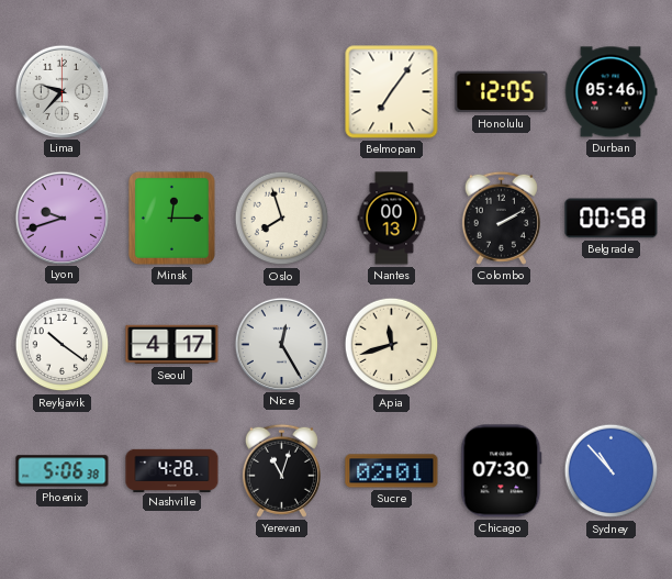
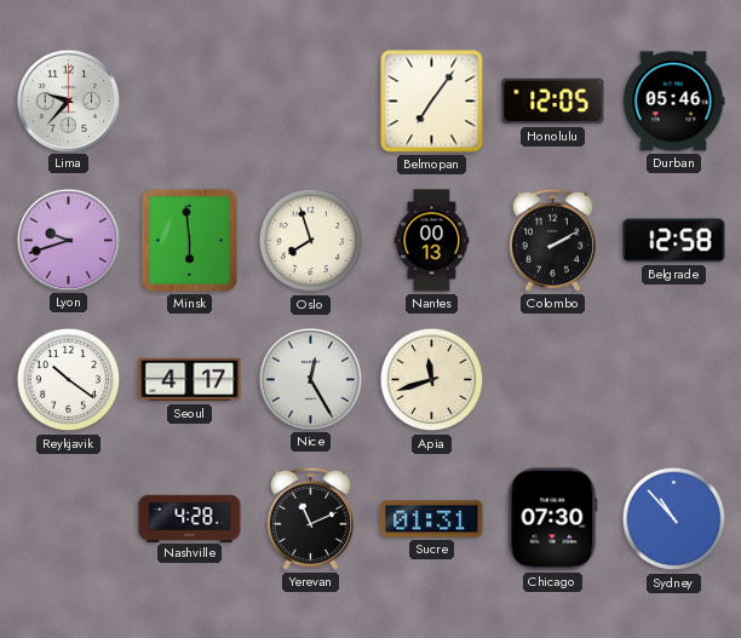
Minsk: 12:15 -> 5:59
Belgrade: 00:58 -> 12:58
Phoenix: 5:06 -> none
Yerevan: 11:03 -> 11:11
Sucre: 02:01 -> 01:31
